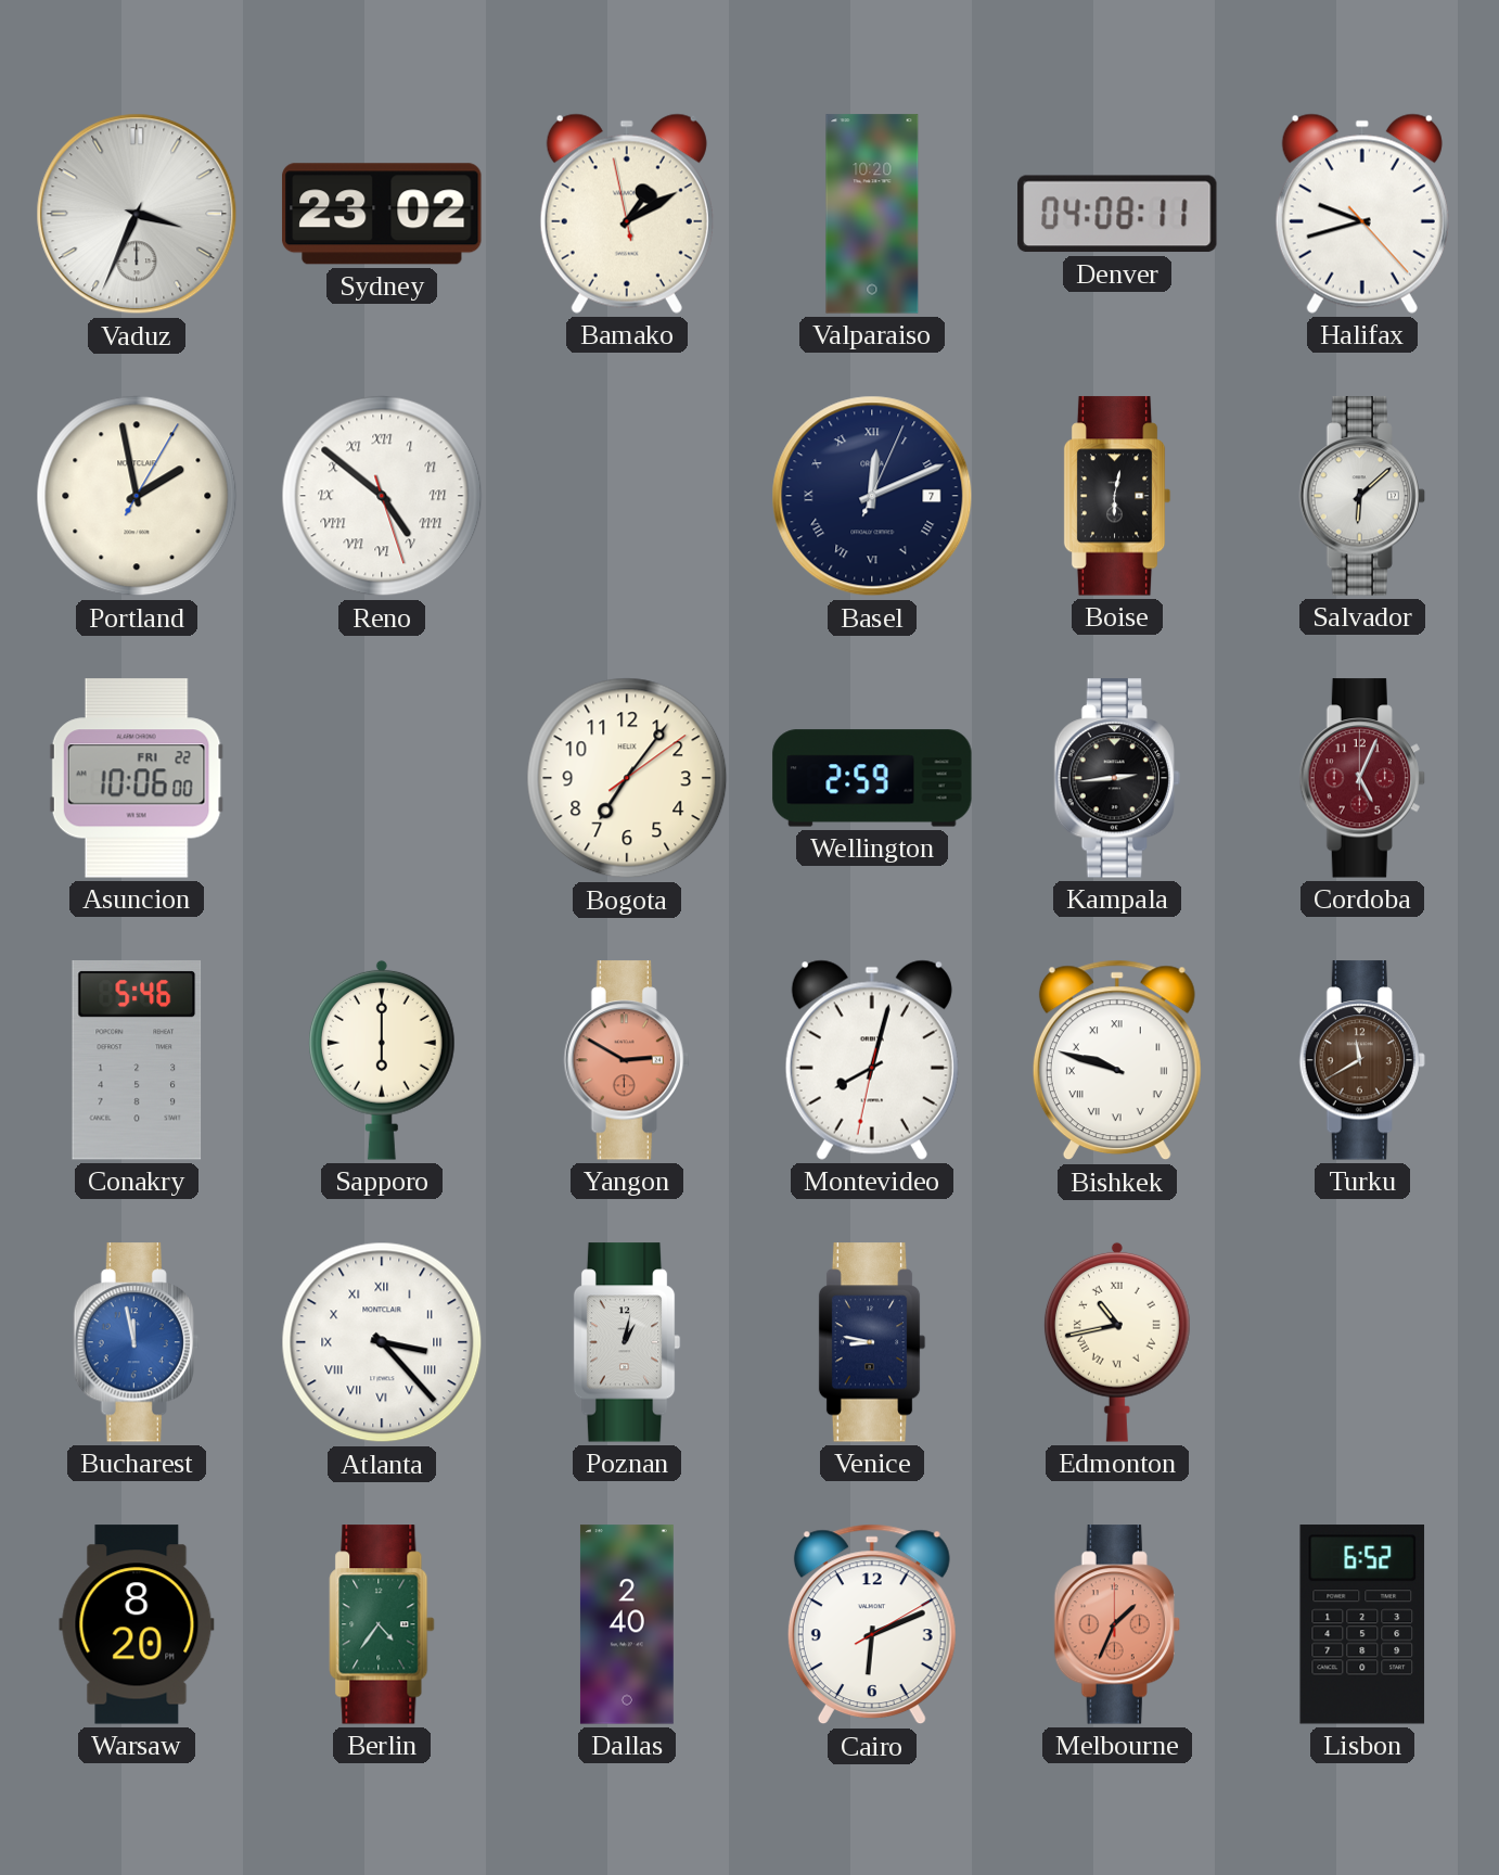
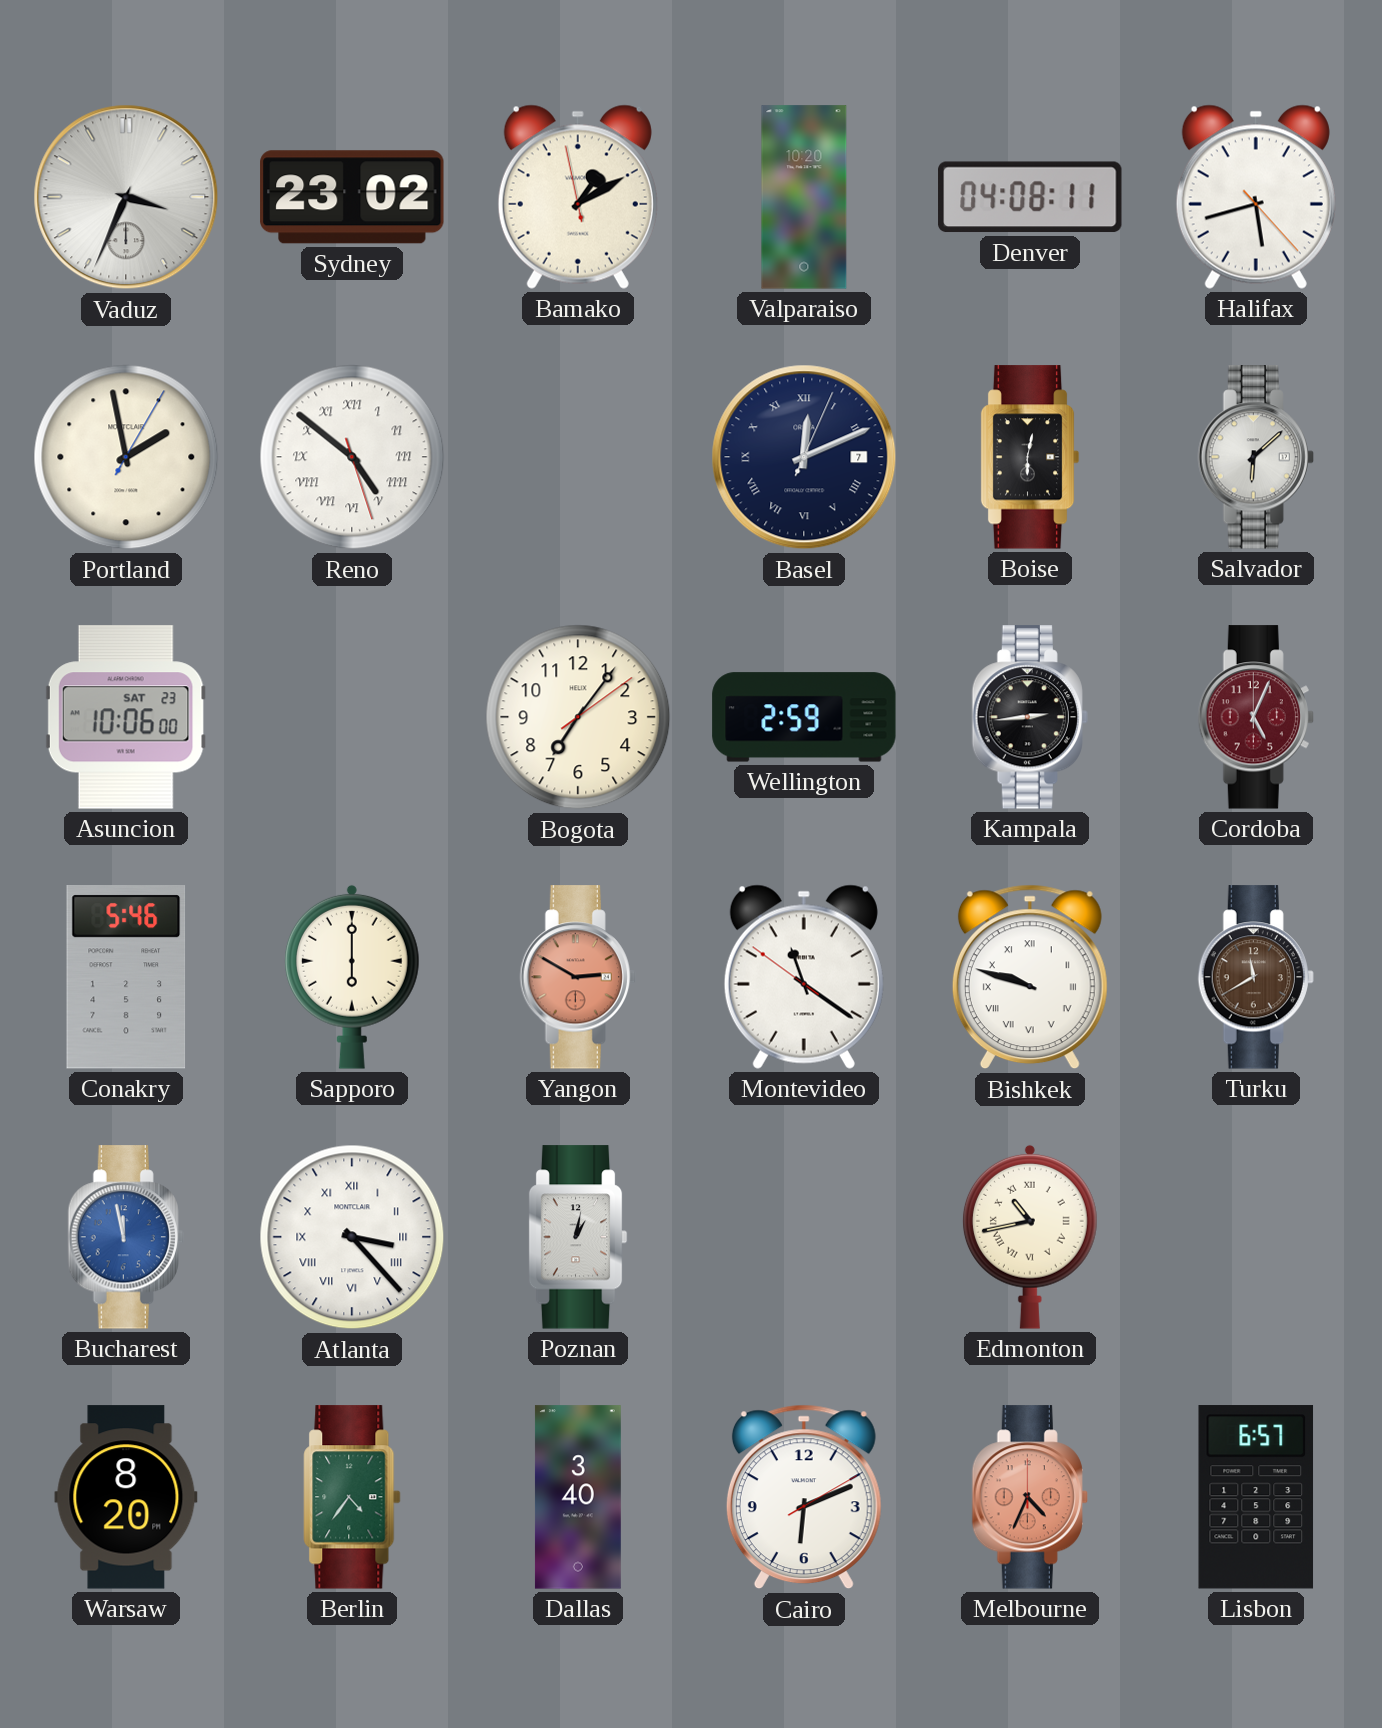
Halifax: 9:42 -> 5:42
Asuncion date: FRI 22 -> SAT 23
Montevideo: 8:02 -> 11:20
Venice: 8:47 -> none
Dallas: 2:40 -> 3:40
Melbourne: 1:34 -> 4:34
Lisbon: 6:52 -> 6:57
